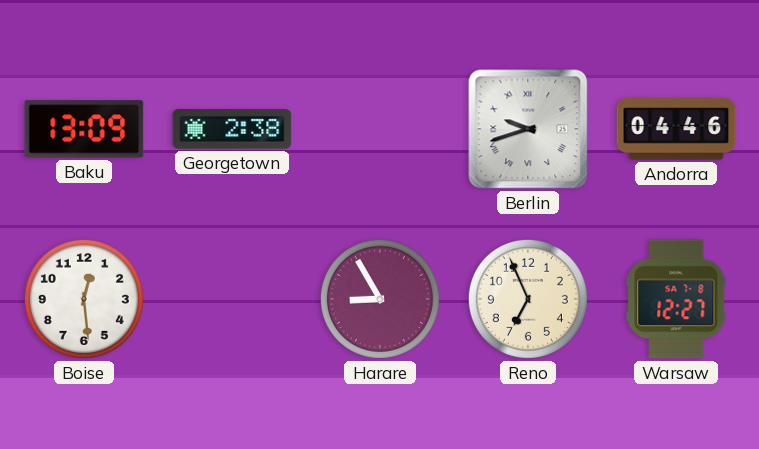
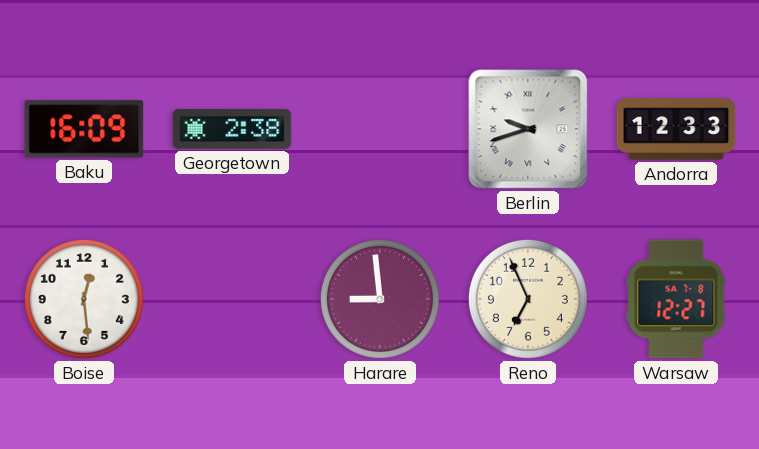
Baku: 13:09 -> 16:09
Andorra: 04:46 -> 12:33
Harare: 8:55 -> 8:59
